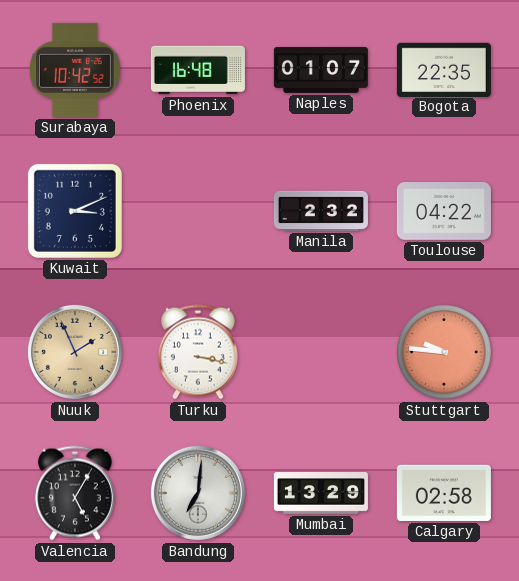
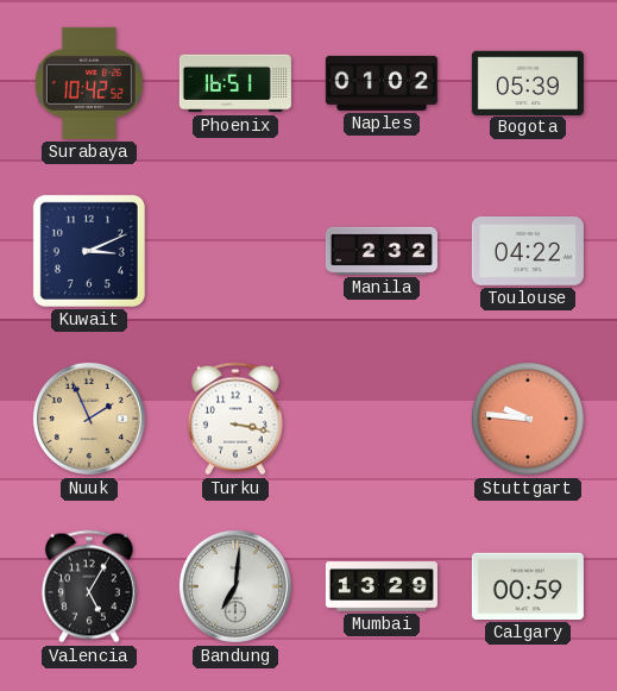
Phoenix: 16:48 -> 16:51
Naples: 01:07 -> 01:02
Bogota: 22:35 -> 05:39
Calgary: 02:58 -> 00:59
